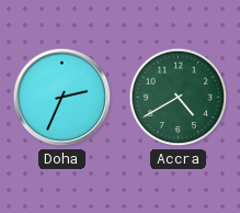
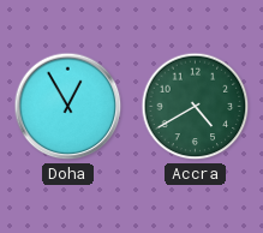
Doha: 2:34 -> 12:55
